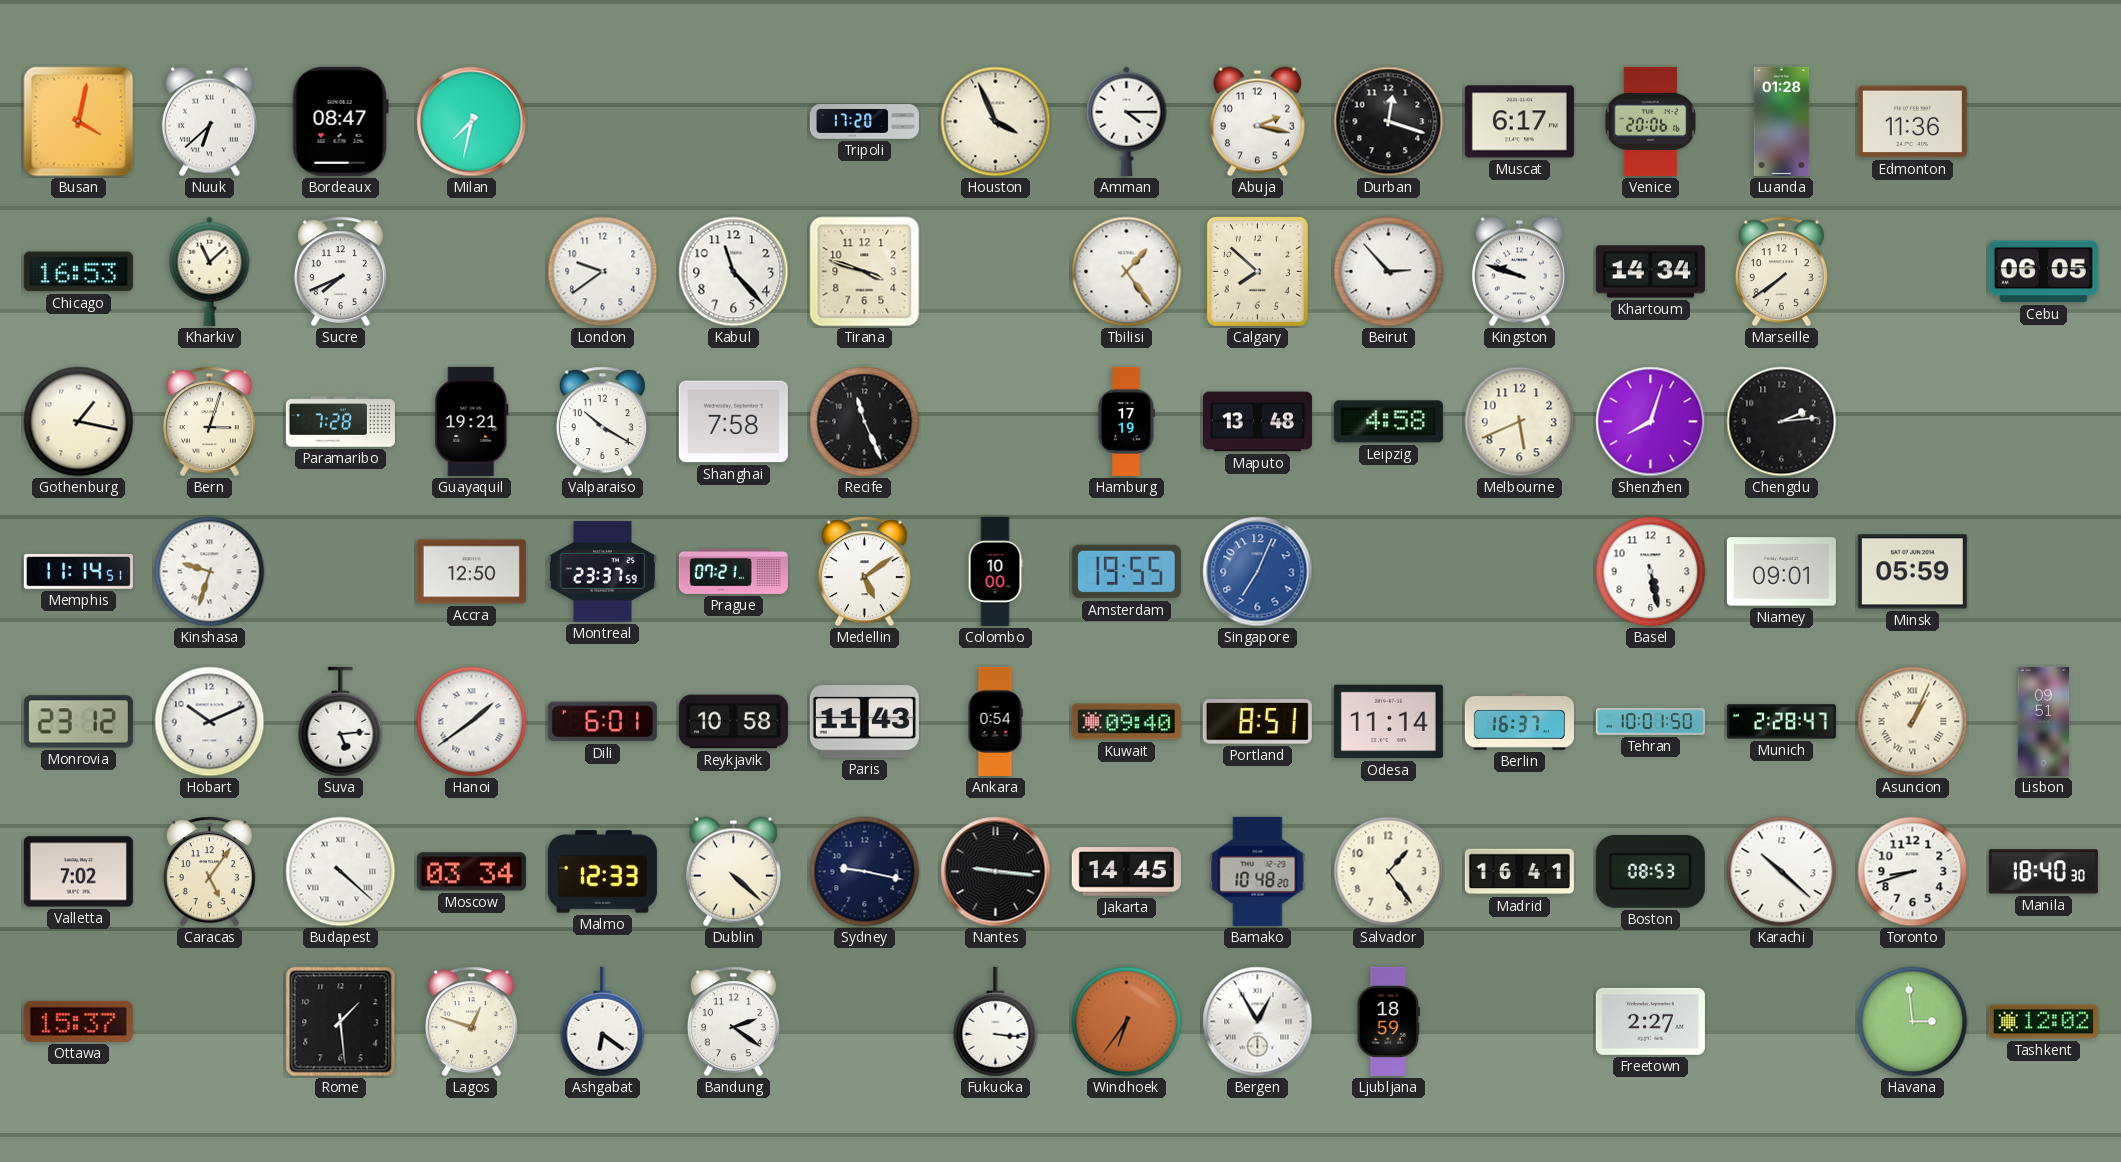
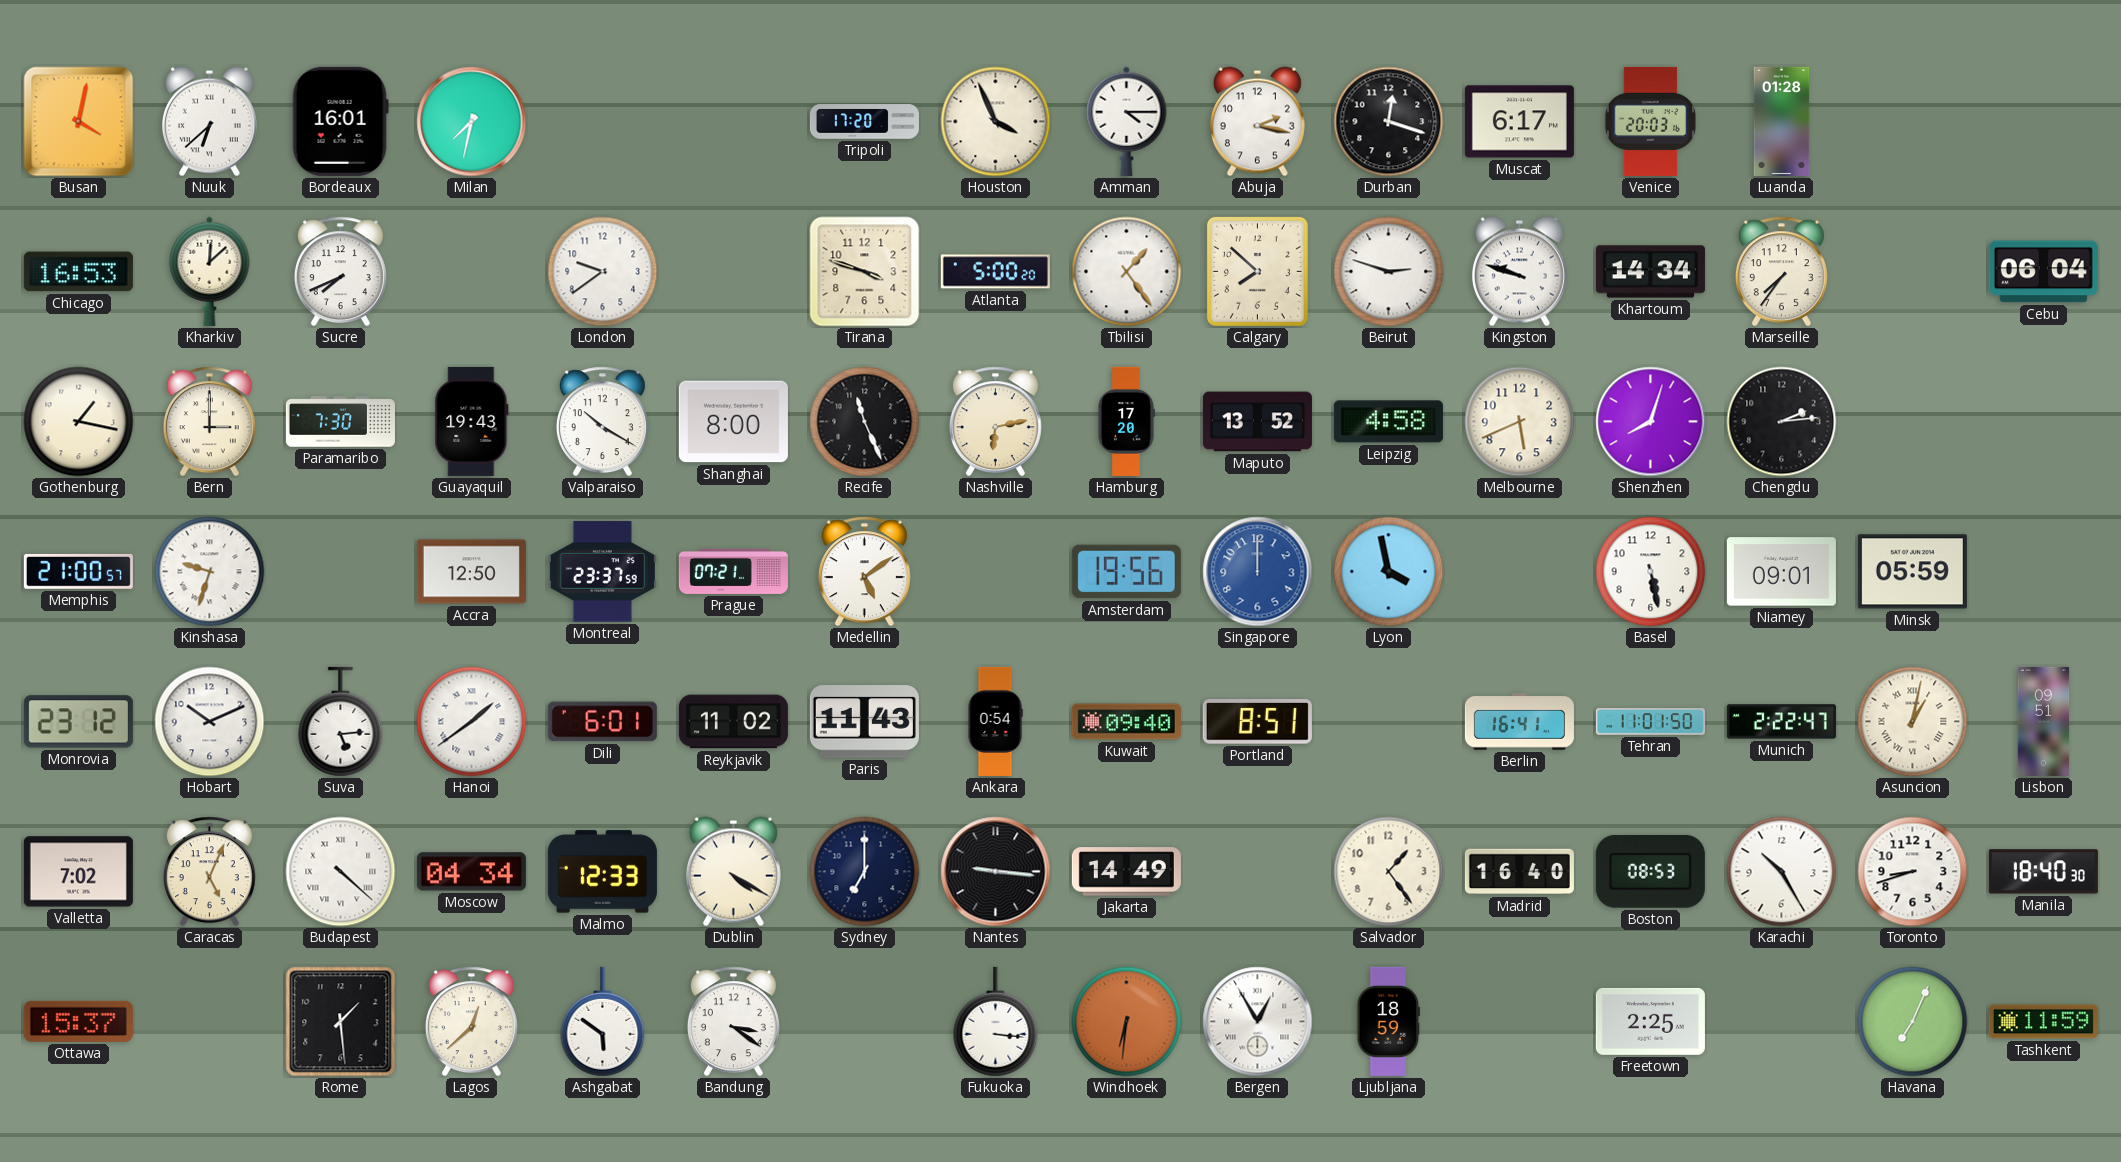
Bordeaux: 08:47 -> 16:01
Venice: 20:06 -> 20:03
Edmonton: 11:36 -> none
Kharkiv: 11:08 -> 12:08
Kabul: 11:23 -> none
Atlanta: none -> 5:00
Beirut: 2:53 -> 2:48
Marseille: 7:39 -> 7:36
Cebu: 06:05 -> 06:04
Bern: 3:03 -> 3:00
Paramaribo: 7:28 -> 7:30
Guayaquil: 19:21 -> 19:43
Shanghai: 7:58 -> 8:00
Nashville: none -> 6:13
Hamburg: 17:19 -> 17:20
Maputo: 13:48 -> 13:52
Memphis: 11:14 -> 21:00
Colombo: 10:00 -> none
Amsterdam: 19:55 -> 19:56
Singapore: 7:04 -> 12:00
Lyon: none -> 3:58
Reykjavik: 10:58 -> 11:02
Odesa: 11:14 -> none
Berlin: 16:37 -> 16:41
Tehran: 10:01 -> 11:01
Munich: 2:28 -> 2:22
Asuncion: 1:04 -> 1:02
Caracas: 5:06 -> 5:04
Moscow: 03:34 -> 04:34
Dublin: 4:22 -> 4:20
Sydney: 9:17 -> 7:00
Jakarta: 14:45 -> 14:49
Bamako: 10:48 -> none
Madrid: 16:41 -> 16:40
Karachi: 10:22 -> 10:25
Lagos: 12:48 -> 12:38
Ashgabat: 6:21 -> 5:51
Bandung: 2:21 -> 3:21
Windhoek: 6:36 -> 6:31
Freetown: 2:27 -> 2:25
Havana: 2:59 -> 7:04
Tashkent: 12:02 -> 11:59
